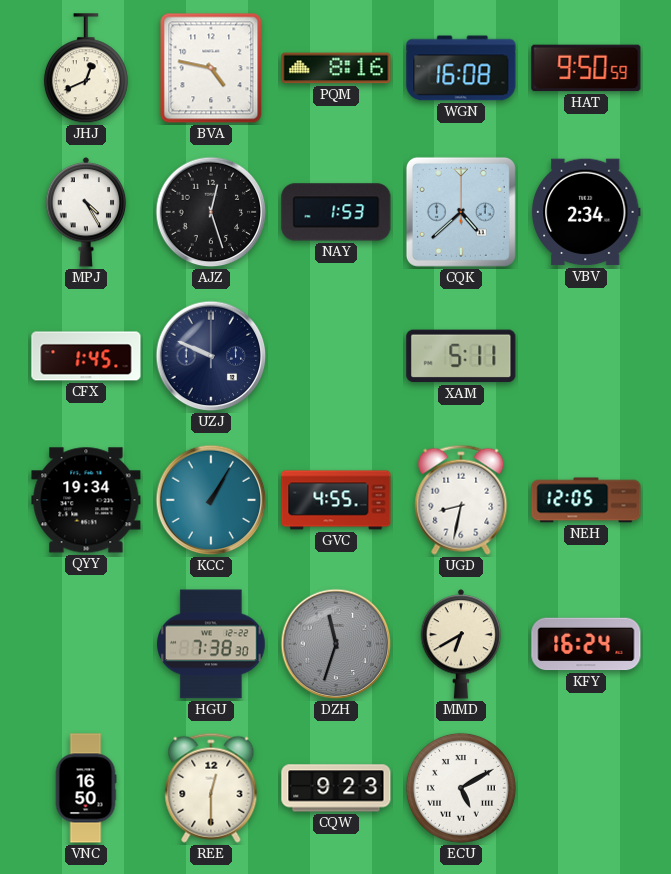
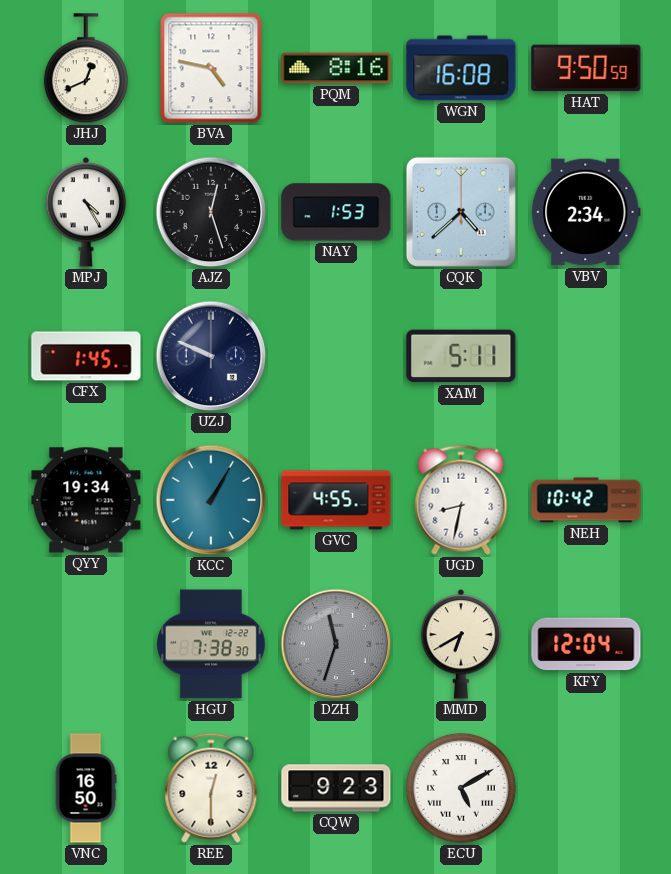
NEH: 12:05 -> 10:42
KFY: 16:24 -> 12:04
